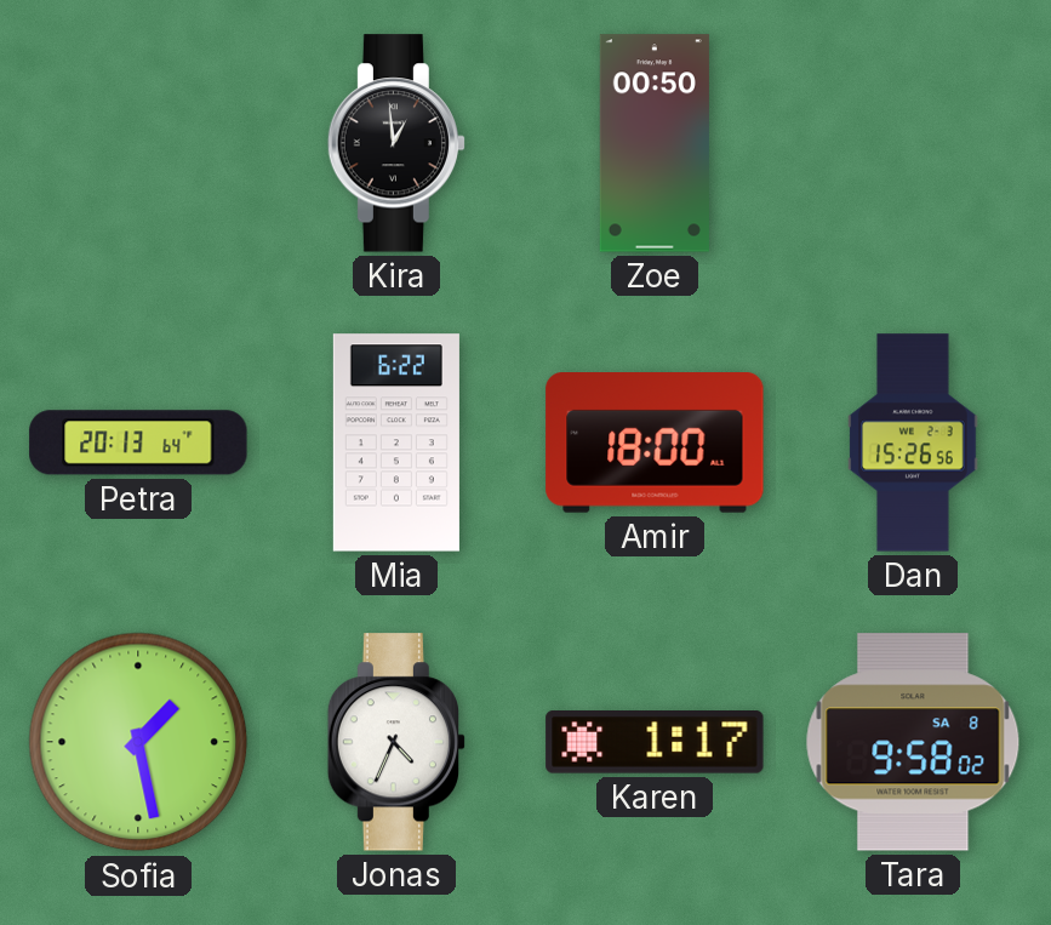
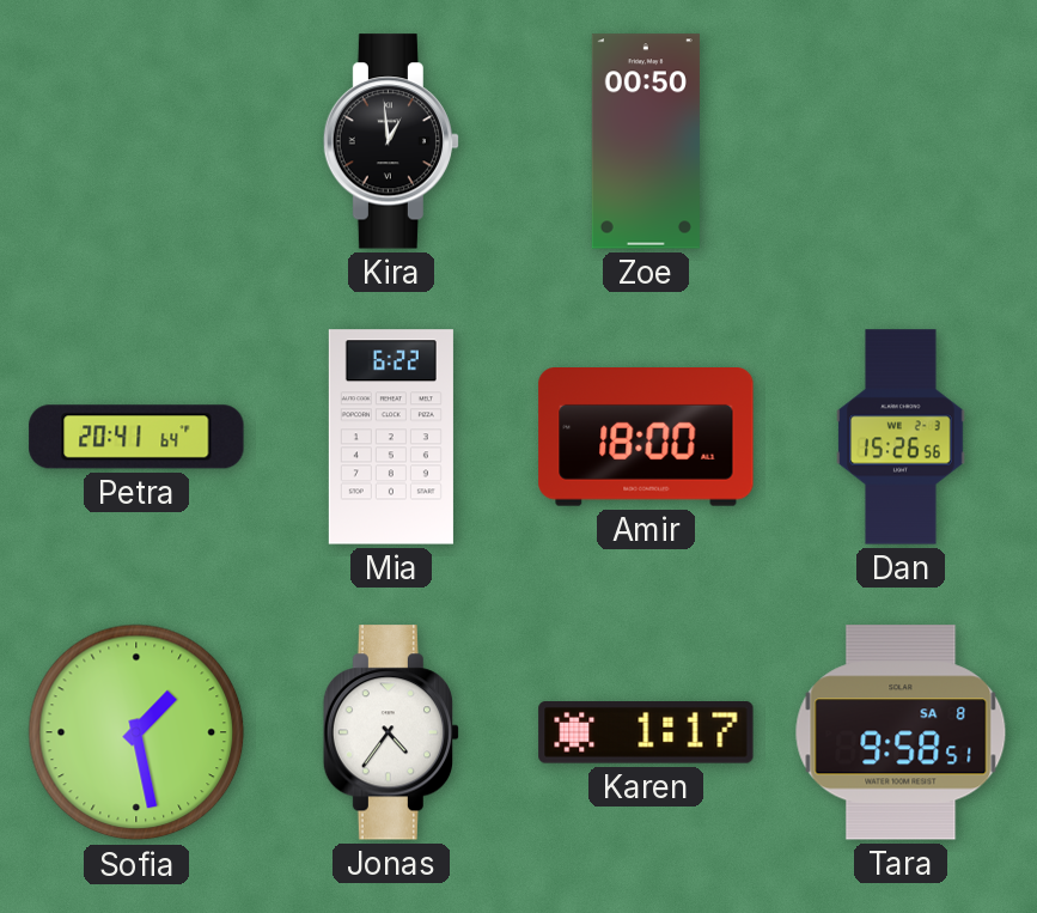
Petra: 20:13 -> 20:41
Jonas: 4:34 -> 4:36
Tara: 9:58:02 -> 9:58:51
